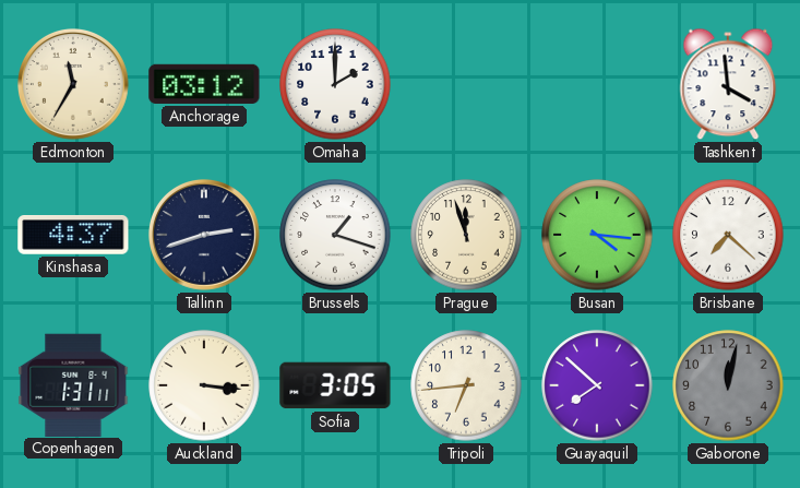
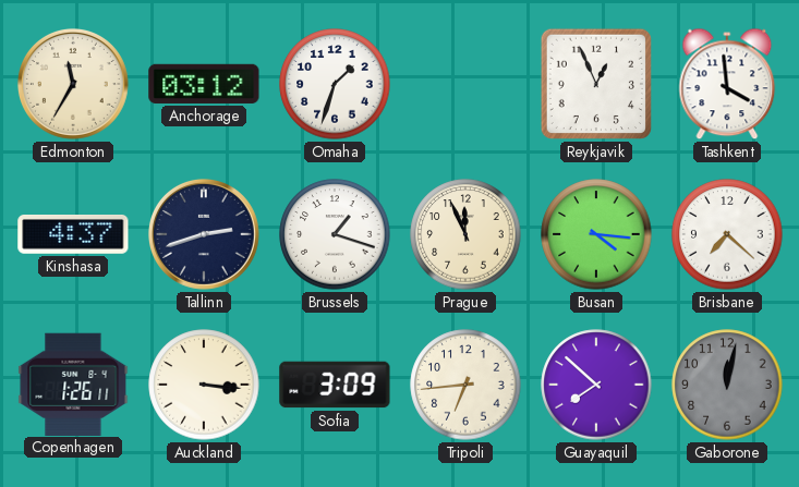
Omaha: 2:00 -> 1:33
Reykjavik: none -> 12:56
Prague: 11:57 -> 11:56
Copenhagen: 1:31 -> 1:26
Sofia: 3:05 -> 3:09
